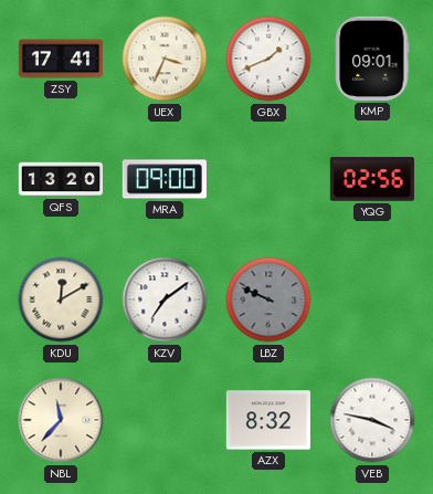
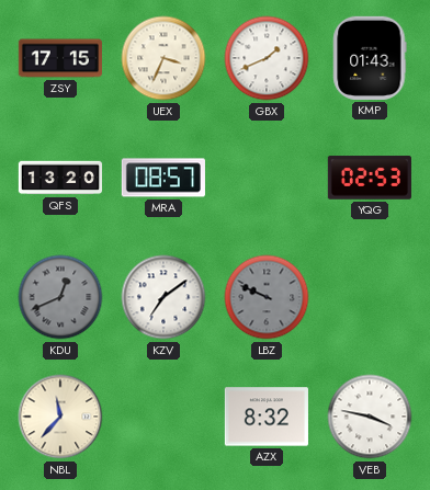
ZSY: 17:41 -> 17:15
KMP: 09:01 -> 01:43
MRA: 09:00 -> 08:57
YQG: 02:56 -> 02:53
KDU: 12:10 -> 12:41
KDU dial: cream -> grey
